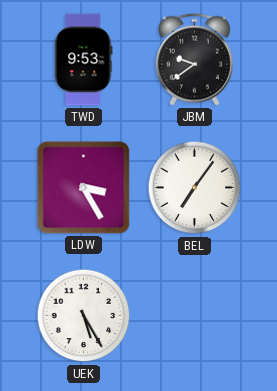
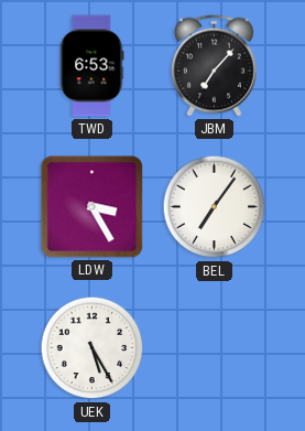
TWD: 9:53 -> 6:53
JBM: 9:39 -> 7:07
